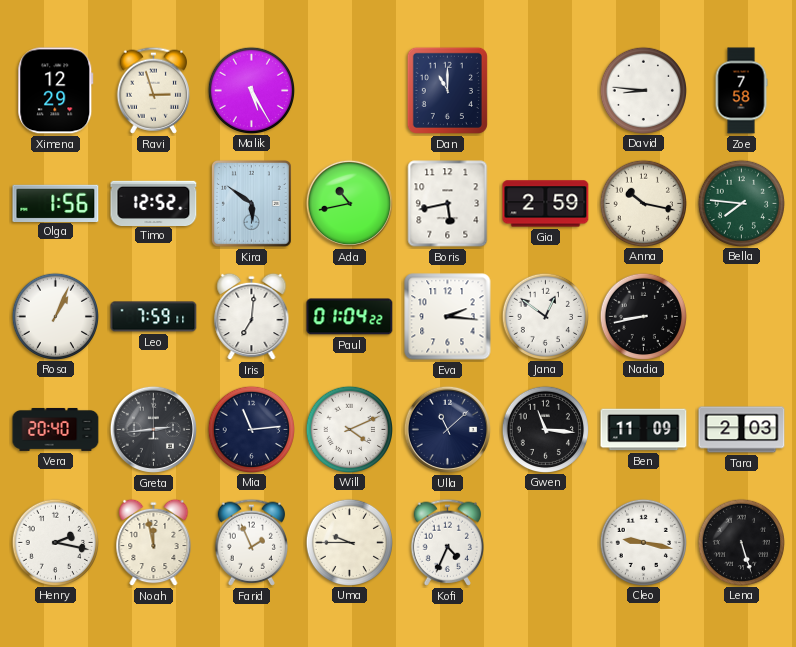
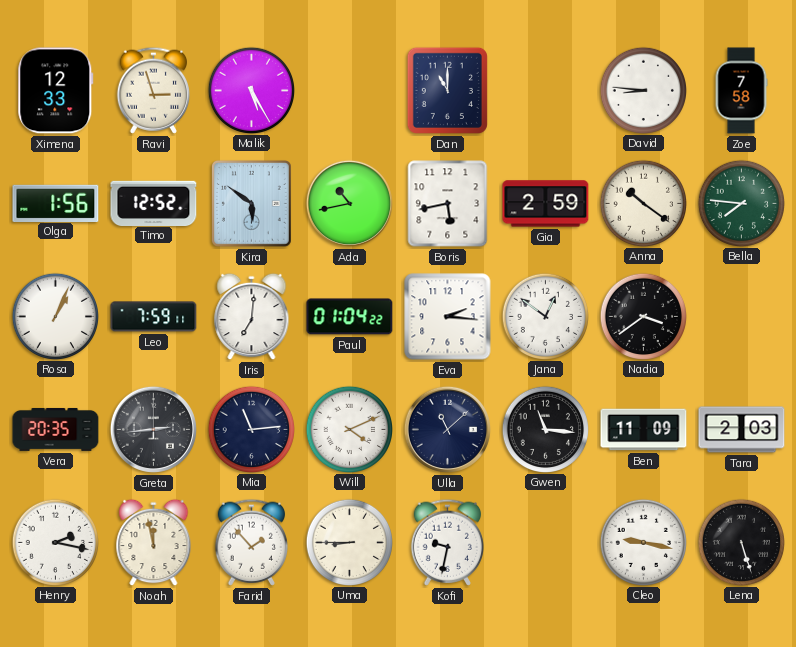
Ximena: 12:29 -> 12:33
Anna: 10:17 -> 10:21
Nadia: 8:43 -> 3:39
Vera: 20:40 -> 20:35
Farid: 1:56 -> 1:53
Uma: 9:45 -> 8:45
Kofi: 4:34 -> 9:32
